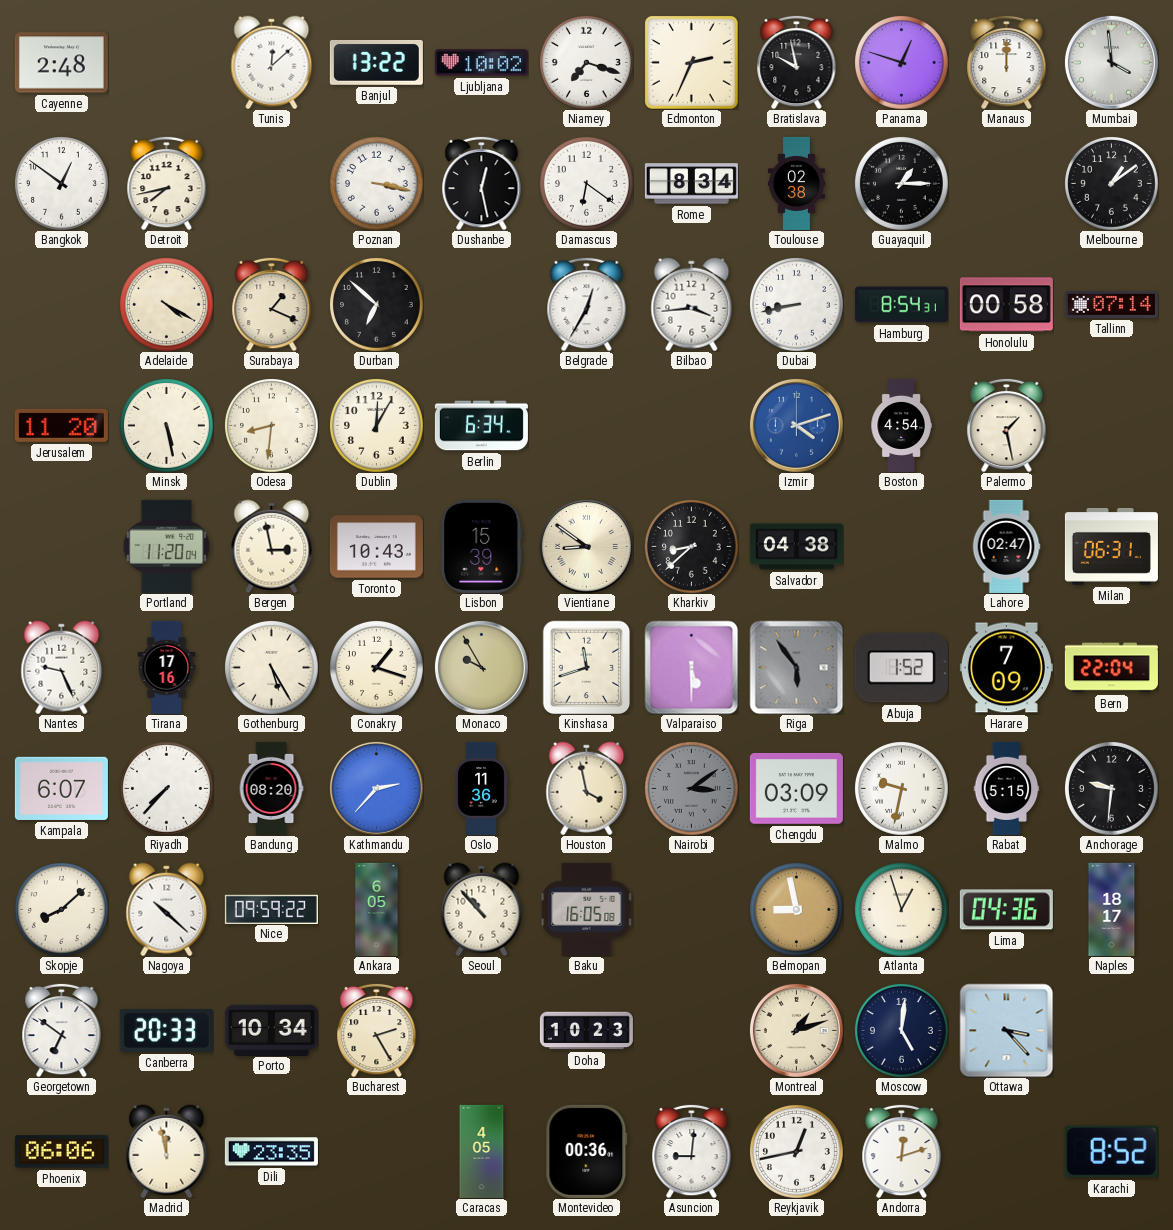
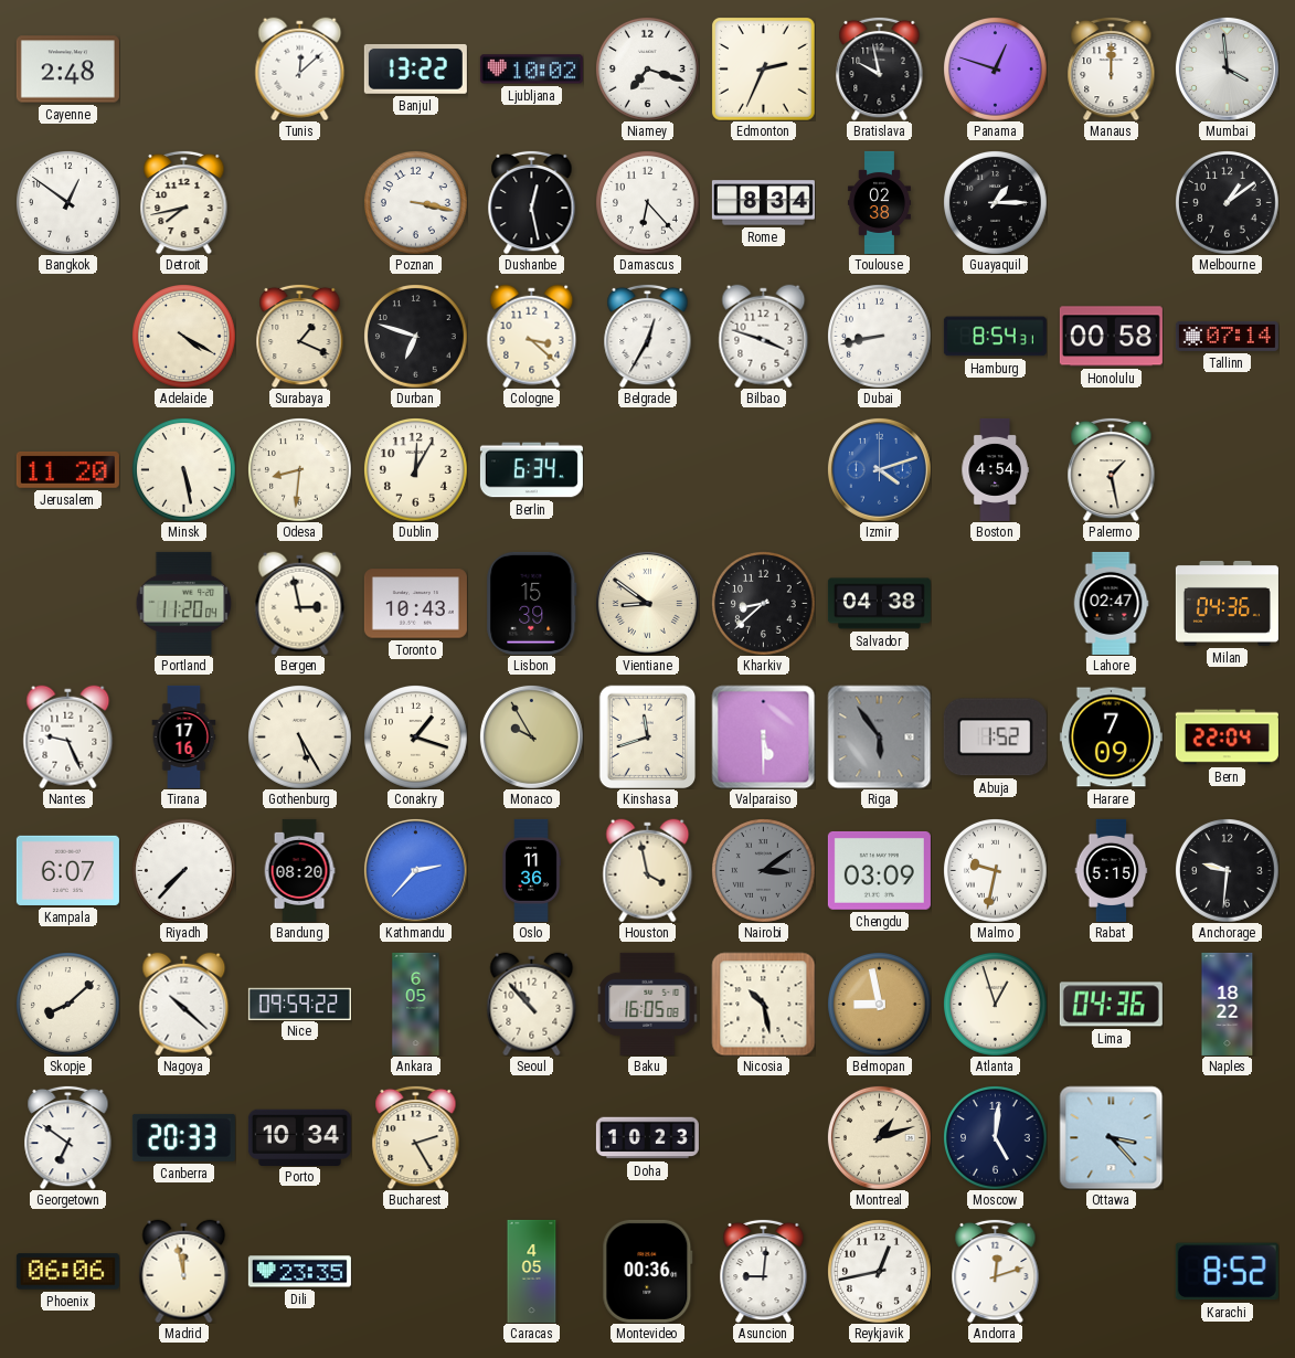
Damascus: 6:21 -> 6:23
Durban: 6:52 -> 6:48
Cologne: none -> 3:22
Bilbao: 3:44 -> 3:48
Milan: 06:31 -> 04:36
Nicosia: none -> 10:28
Naples: 18:17 -> 18:22
